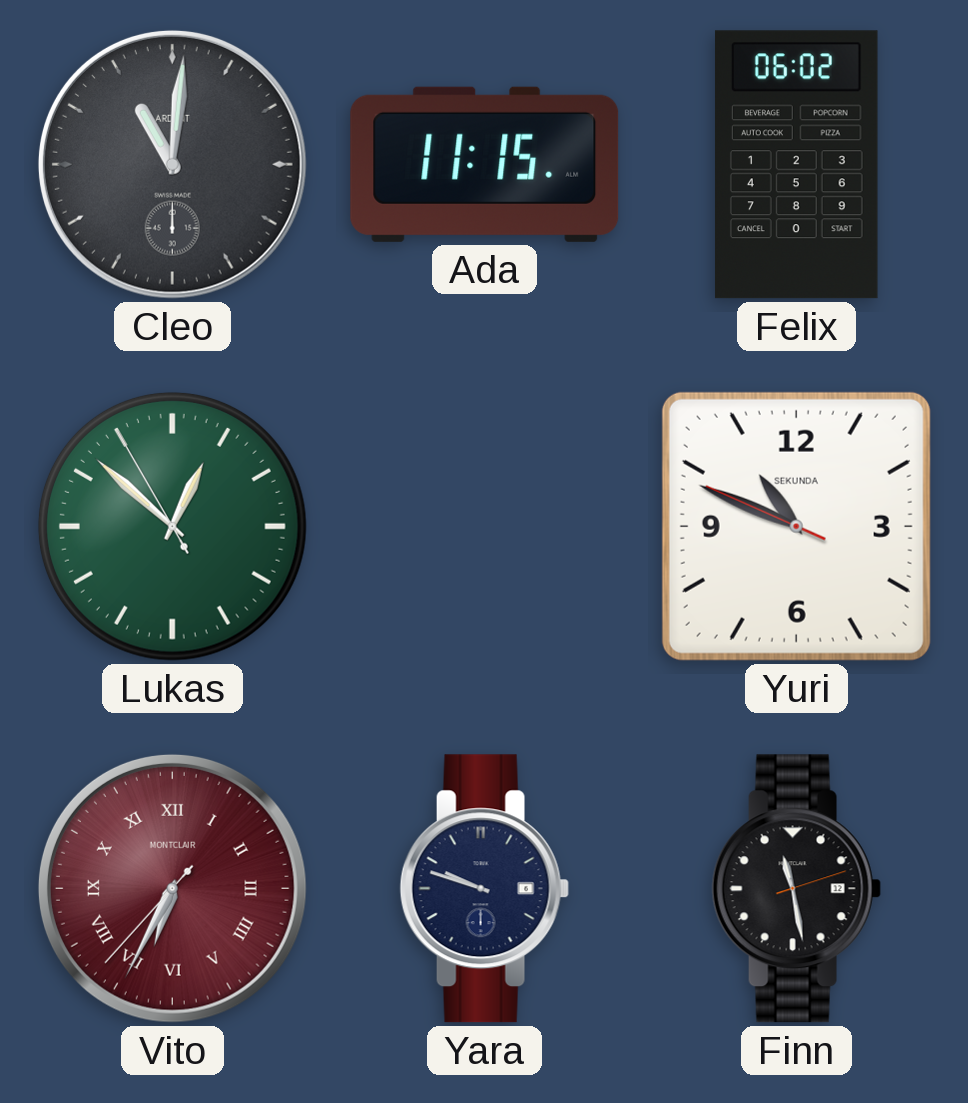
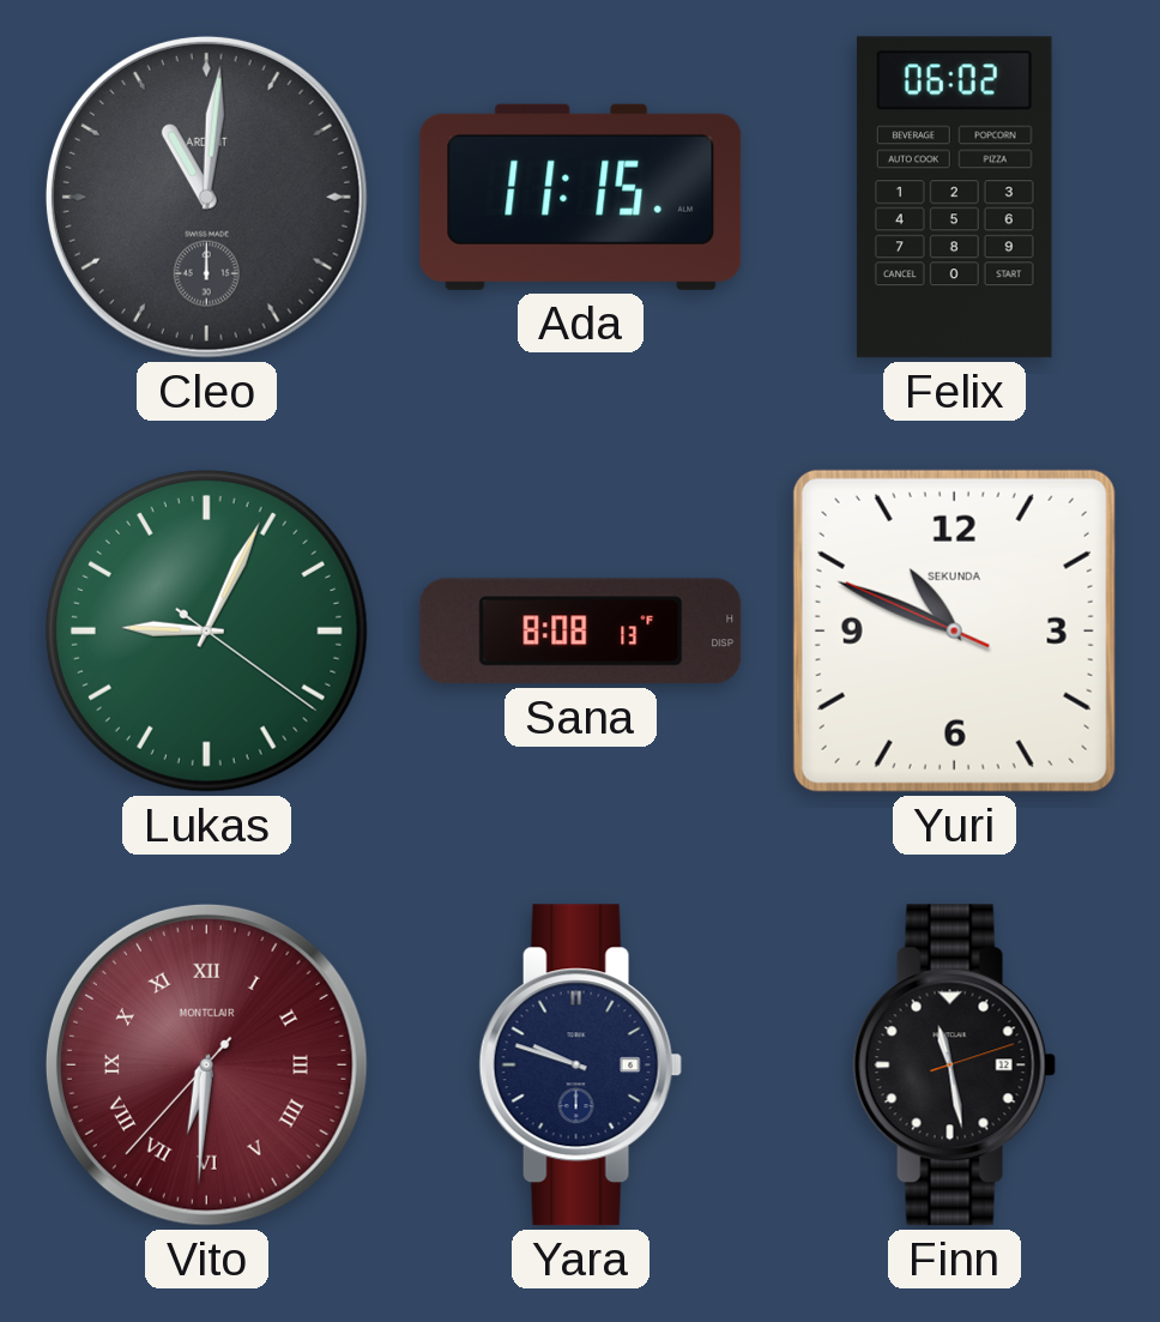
Lukas: 12:51 -> 9:04
Sana: none -> 8:08
Vito: 6:34 -> 6:30
